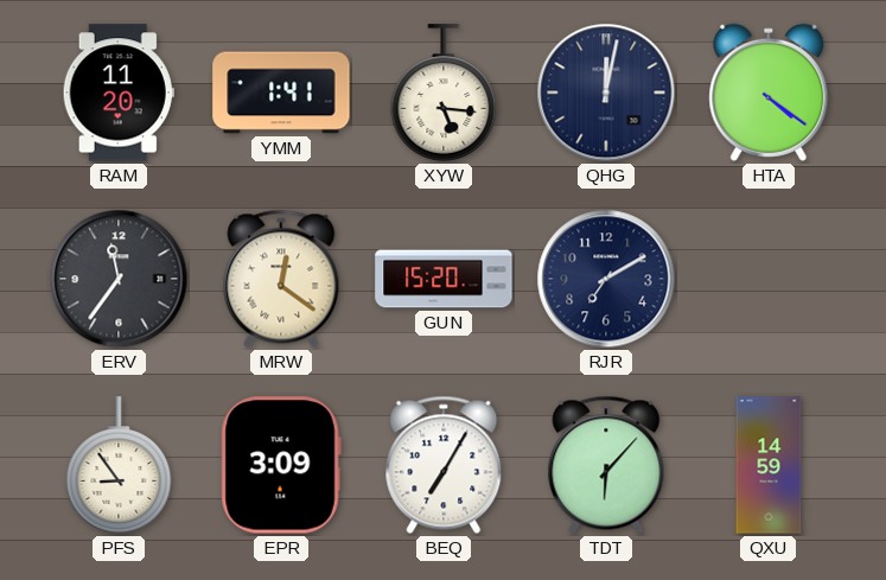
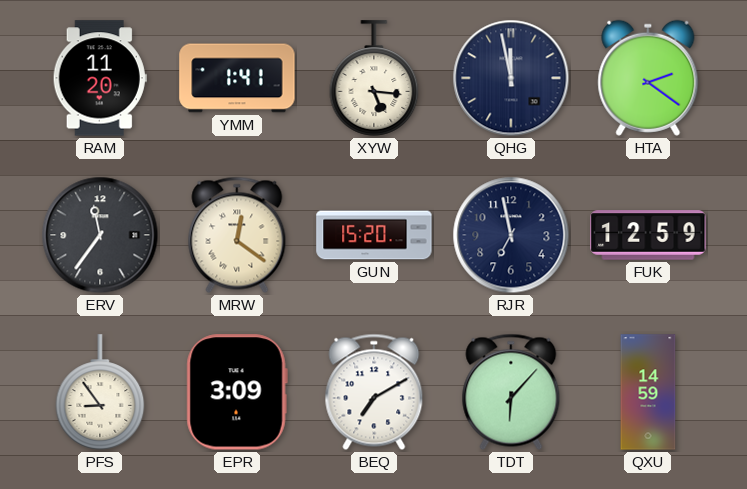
QHG: 12:02 -> 11:58
HTA: 4:21 -> 2:21
RJR: 7:10 -> 6:58
FUK: none -> 12:59
BEQ: 7:05 -> 7:10
